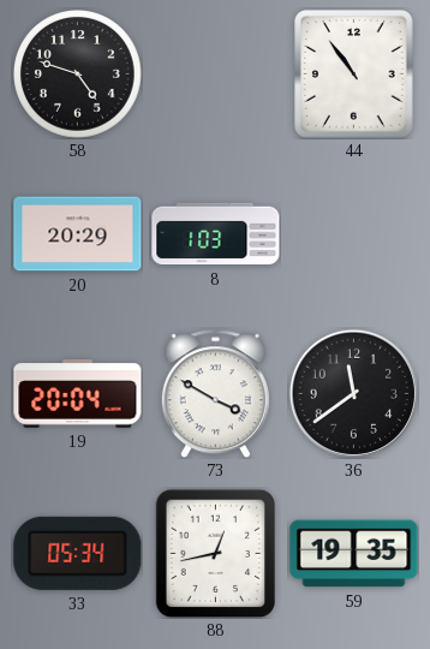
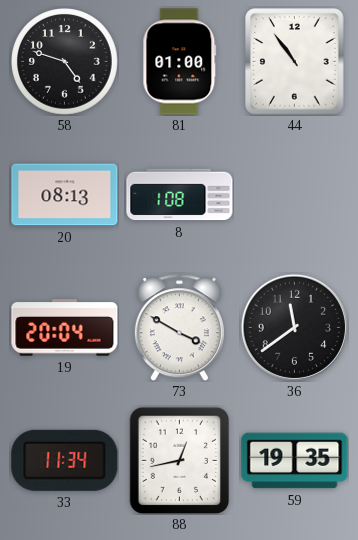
81: none -> 01:00
20: 20:29 -> 08:13
8: 1:03 -> 1:08
33: 05:34 -> 11:34
